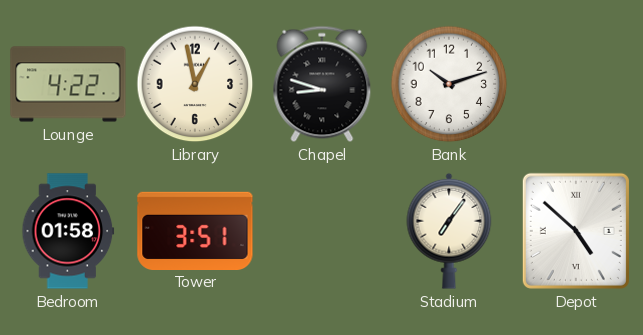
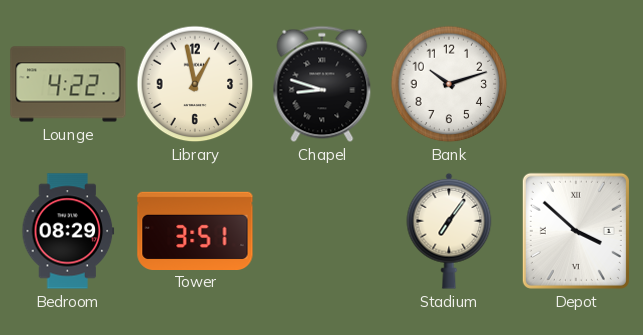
Bedroom: 01:58 -> 08:29
Depot: 4:52 -> 3:52
